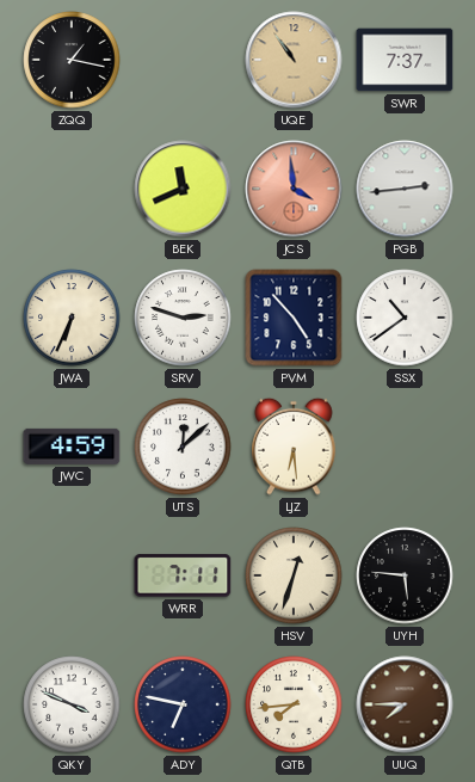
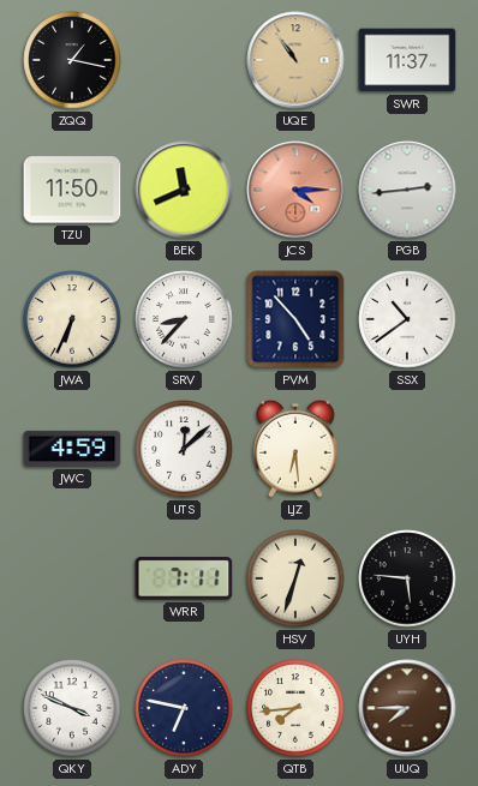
SWR: 7:37 -> 11:37
TZU: none -> 11:50
JCS: 3:59 -> 4:15
SRV: 2:48 -> 8:37
